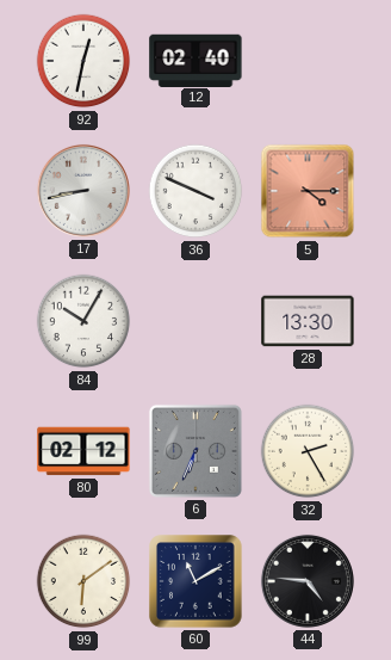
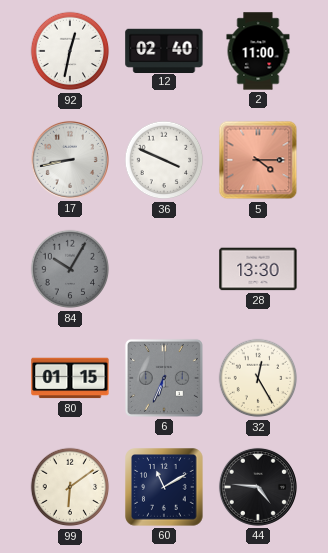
2: none -> 11:00
84 dial: white -> grey
80: 02:12 -> 01:15
32: 2:25 -> 12:25
